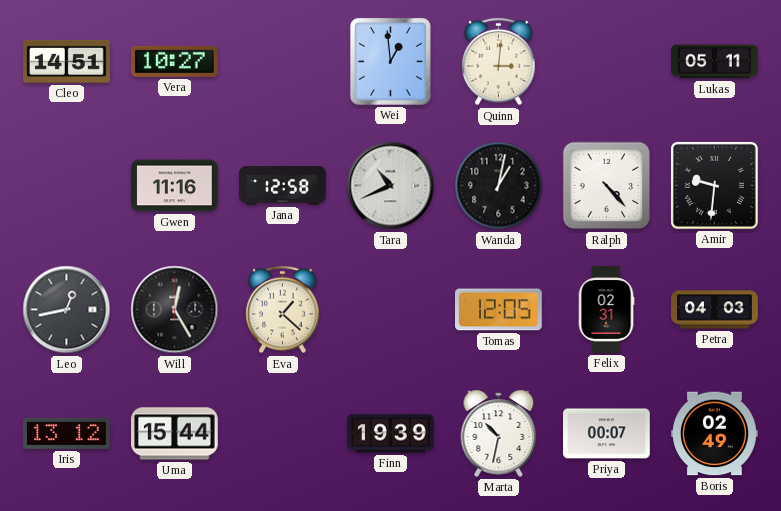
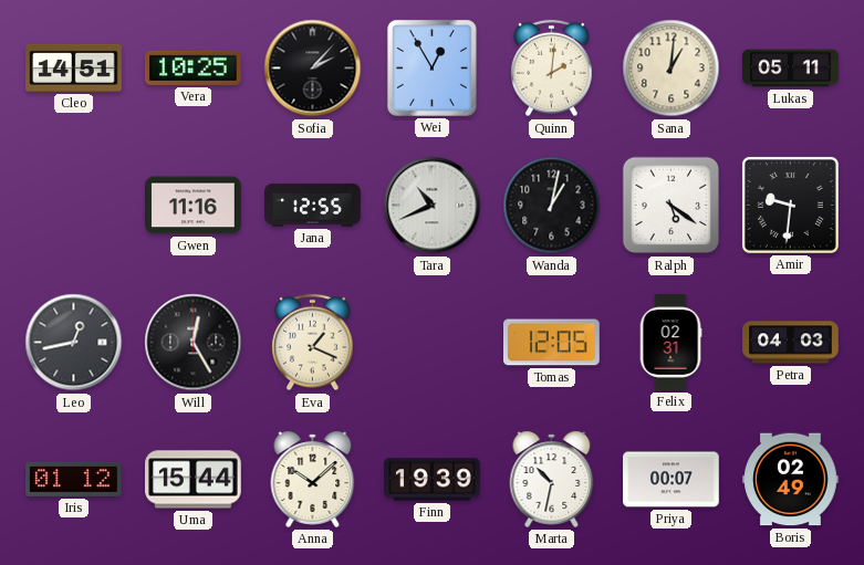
Vera: 10:27 -> 10:25
Sofia: none -> 2:07
Wei: 12:59 -> 12:55
Quinn: 3:01 -> 2:01
Sana: none -> 1:01
Jana: 12:58 -> 12:55
Ralph: 4:23 -> 5:21
Eva: 1:22 -> 1:19
Iris: 13:12 -> 01:12
Anna: none -> 10:08
